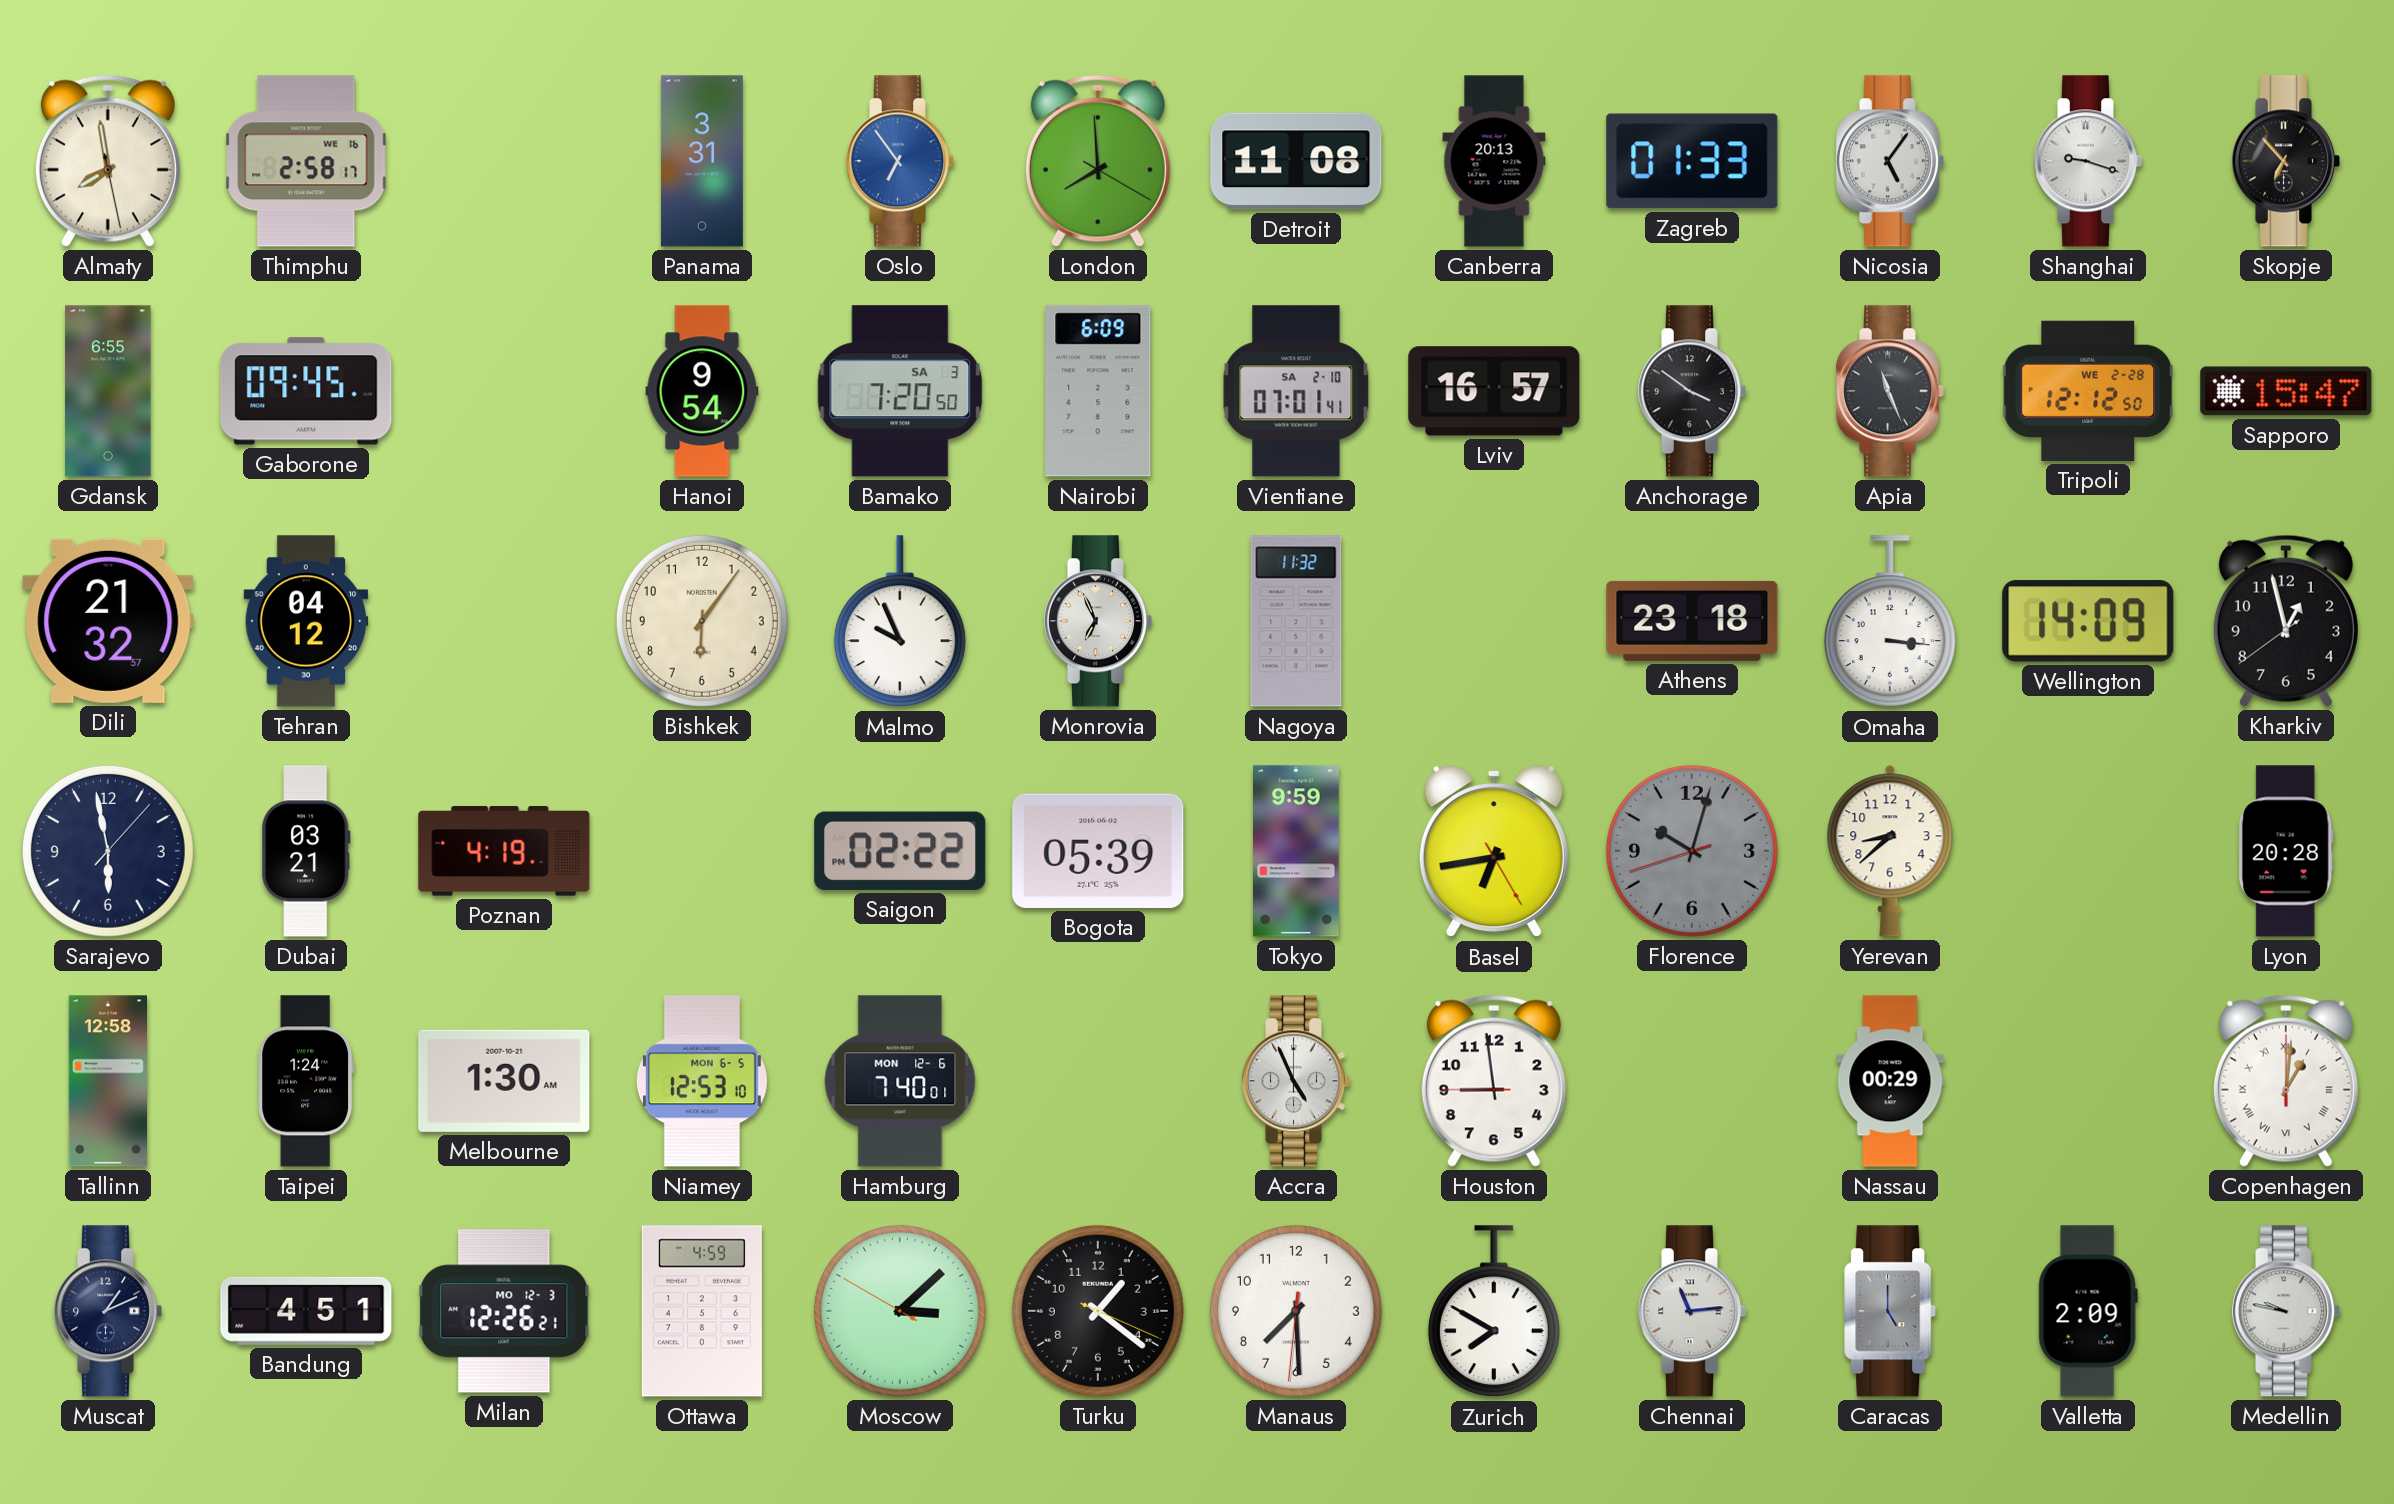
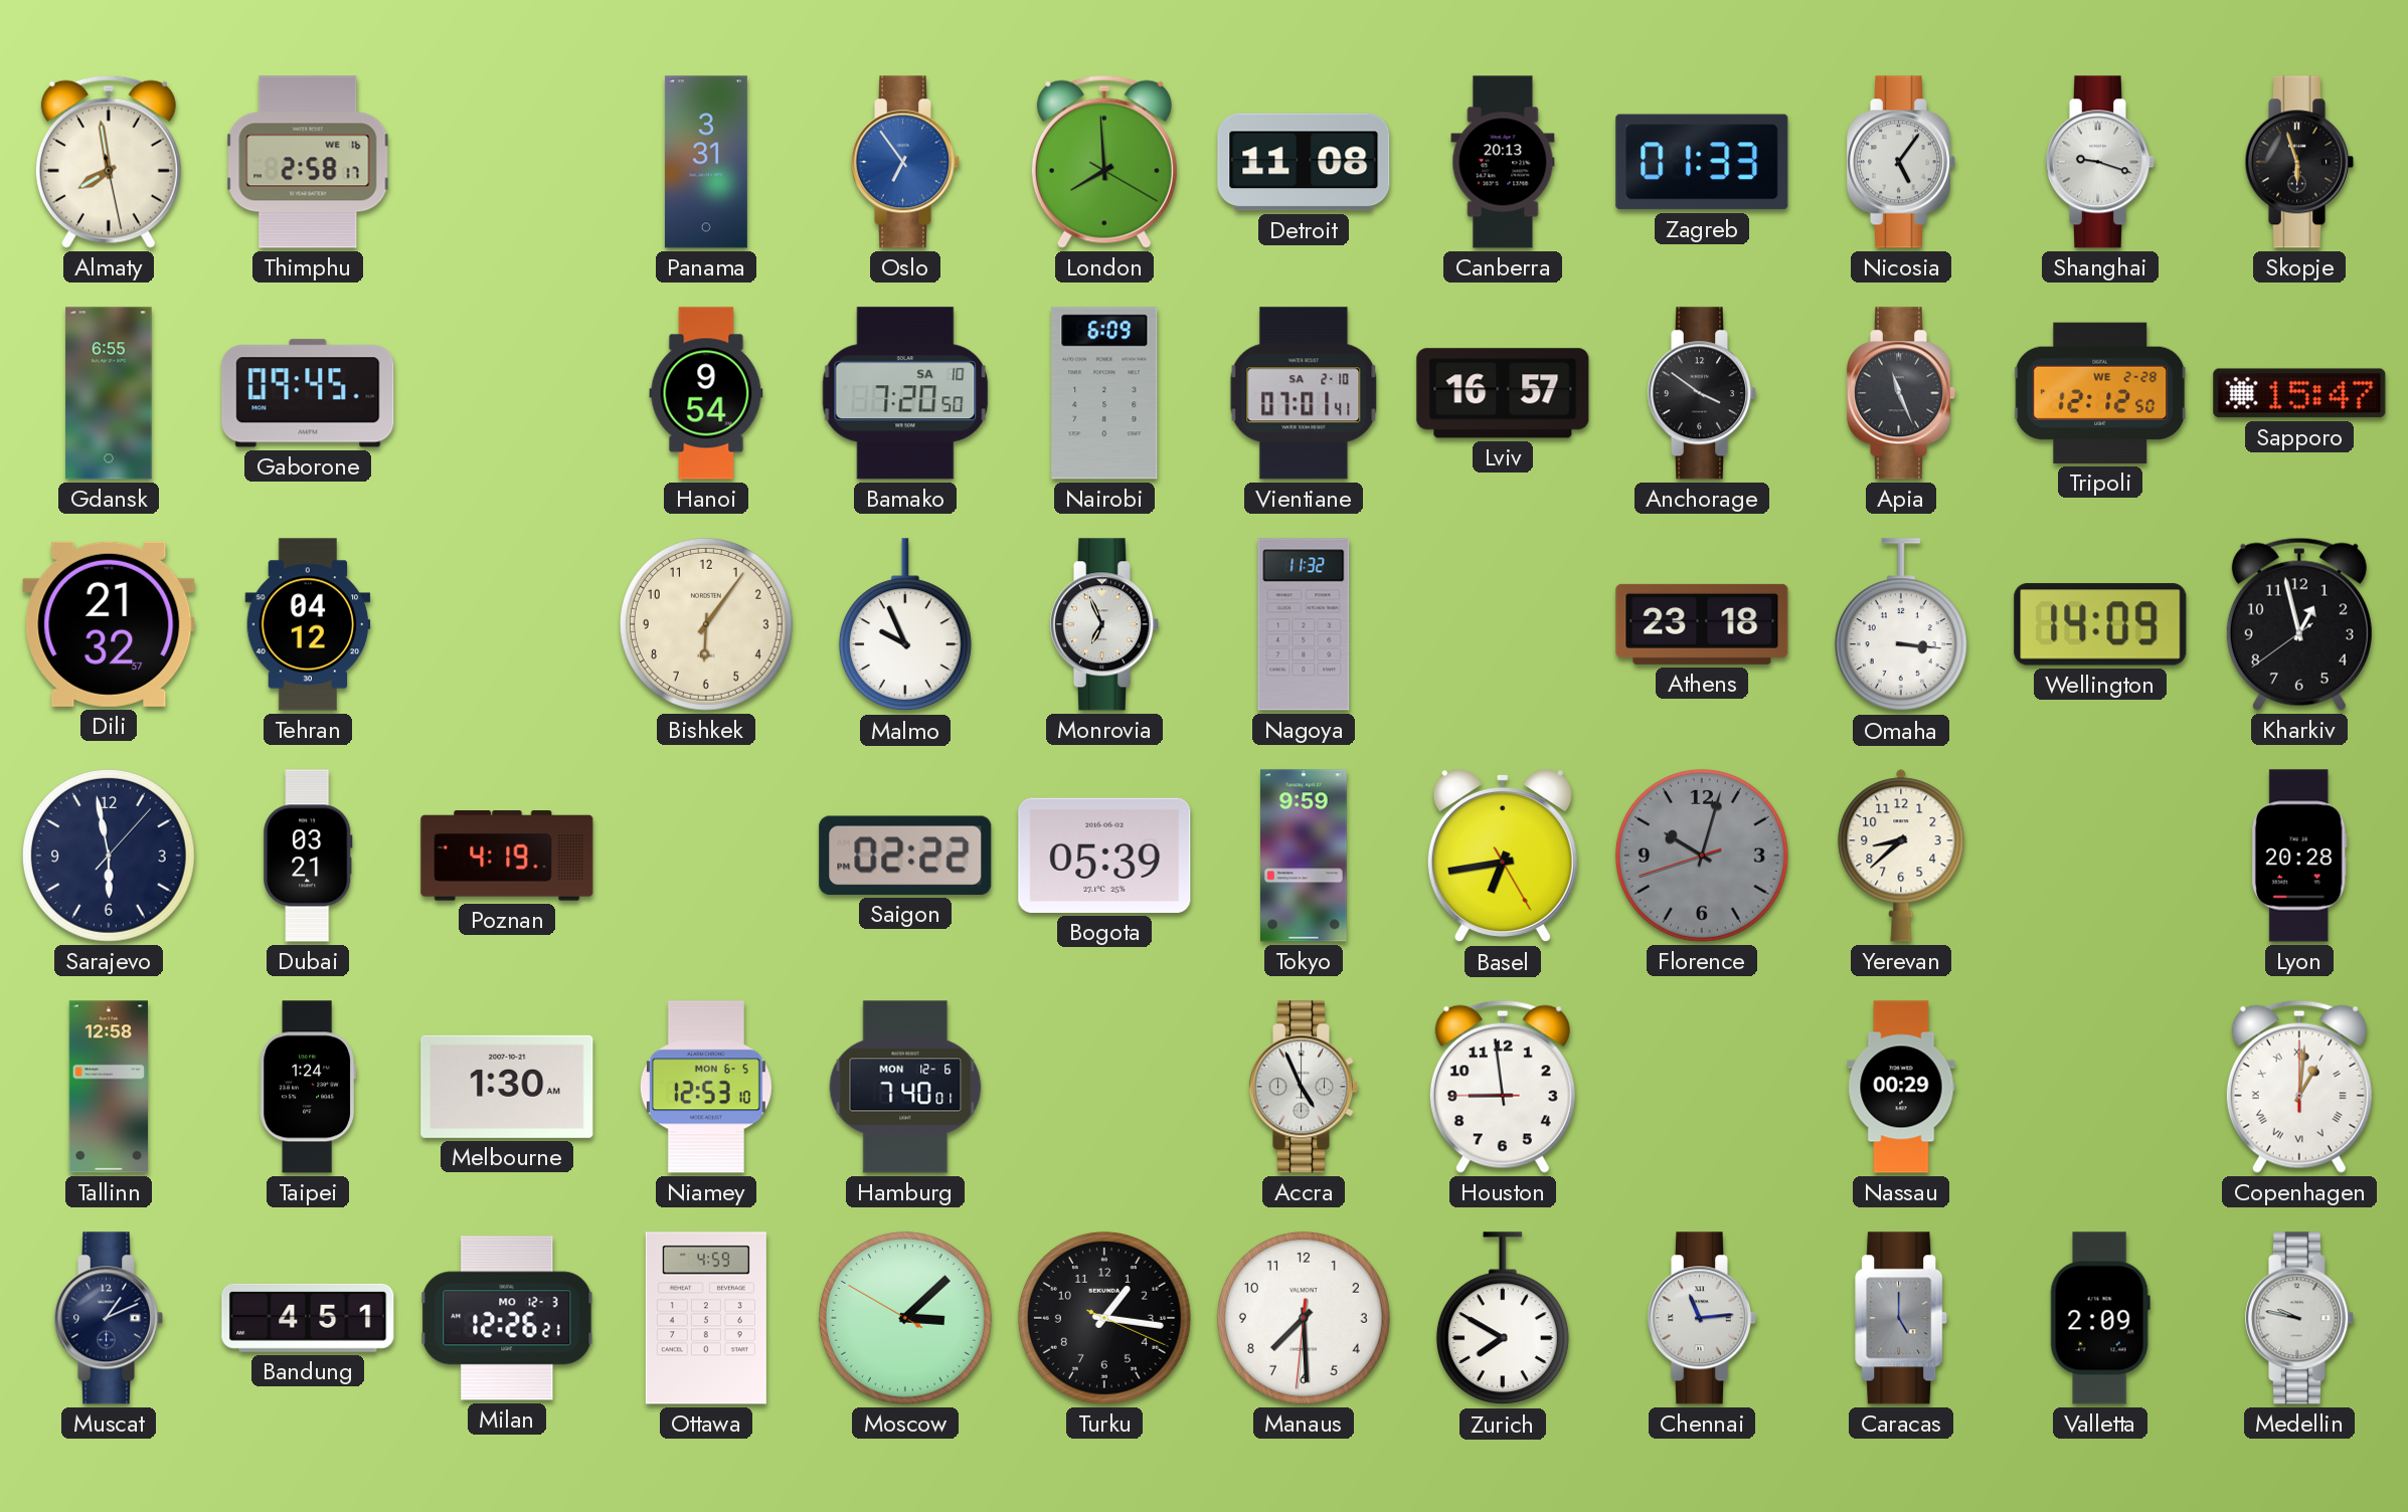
Skopje: 6:53 -> 5:57
Bamako date: SA 3 -> SA 10
Turku: 1:21 -> 1:16
